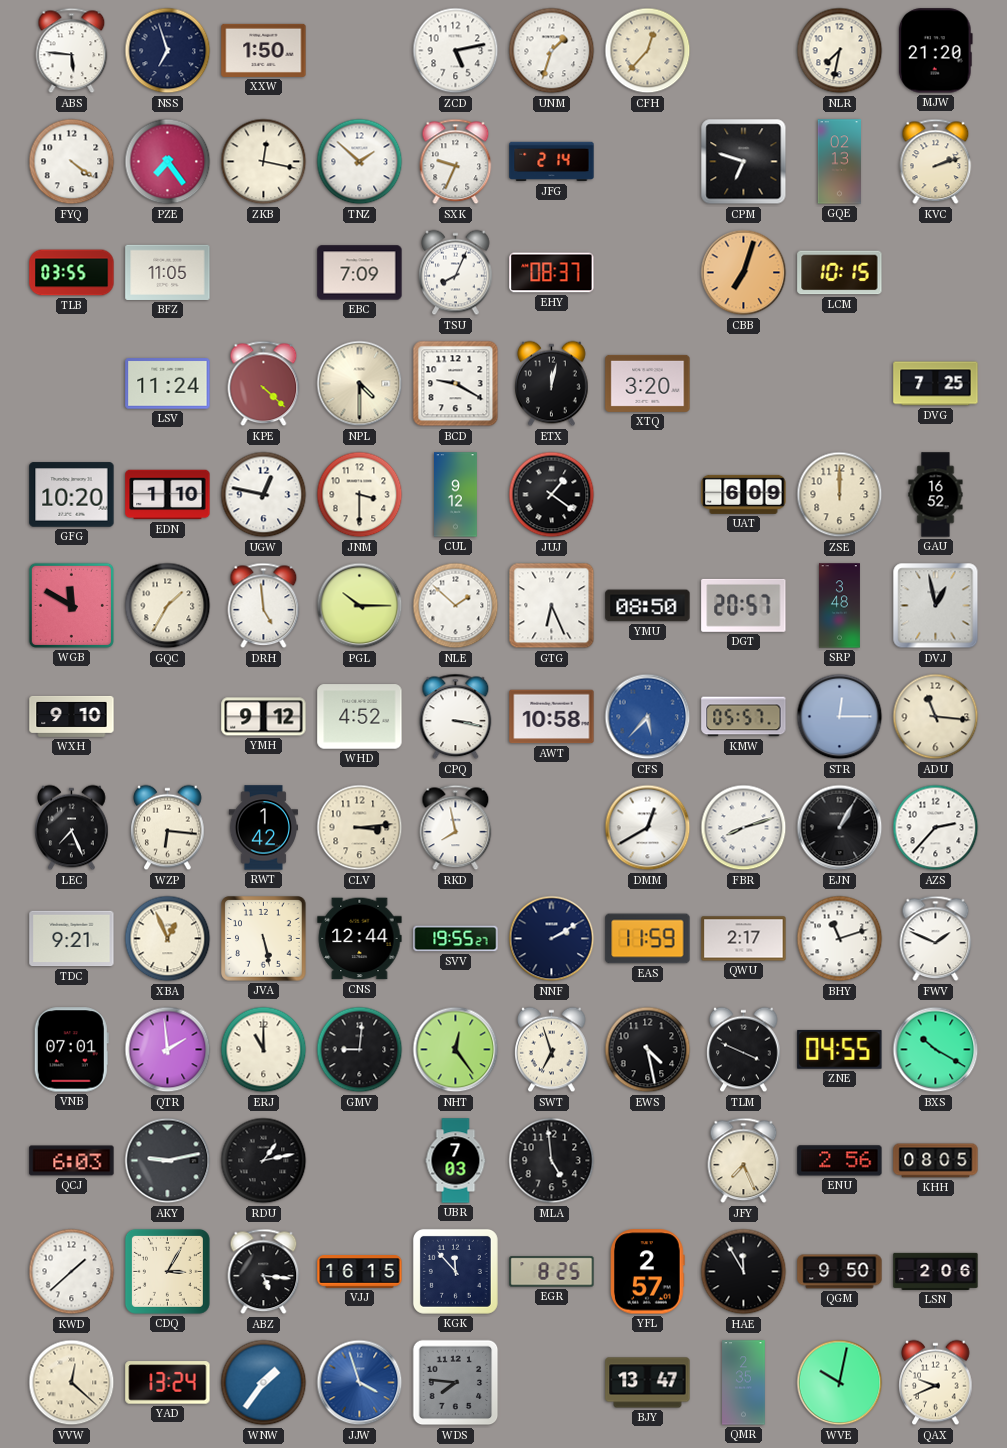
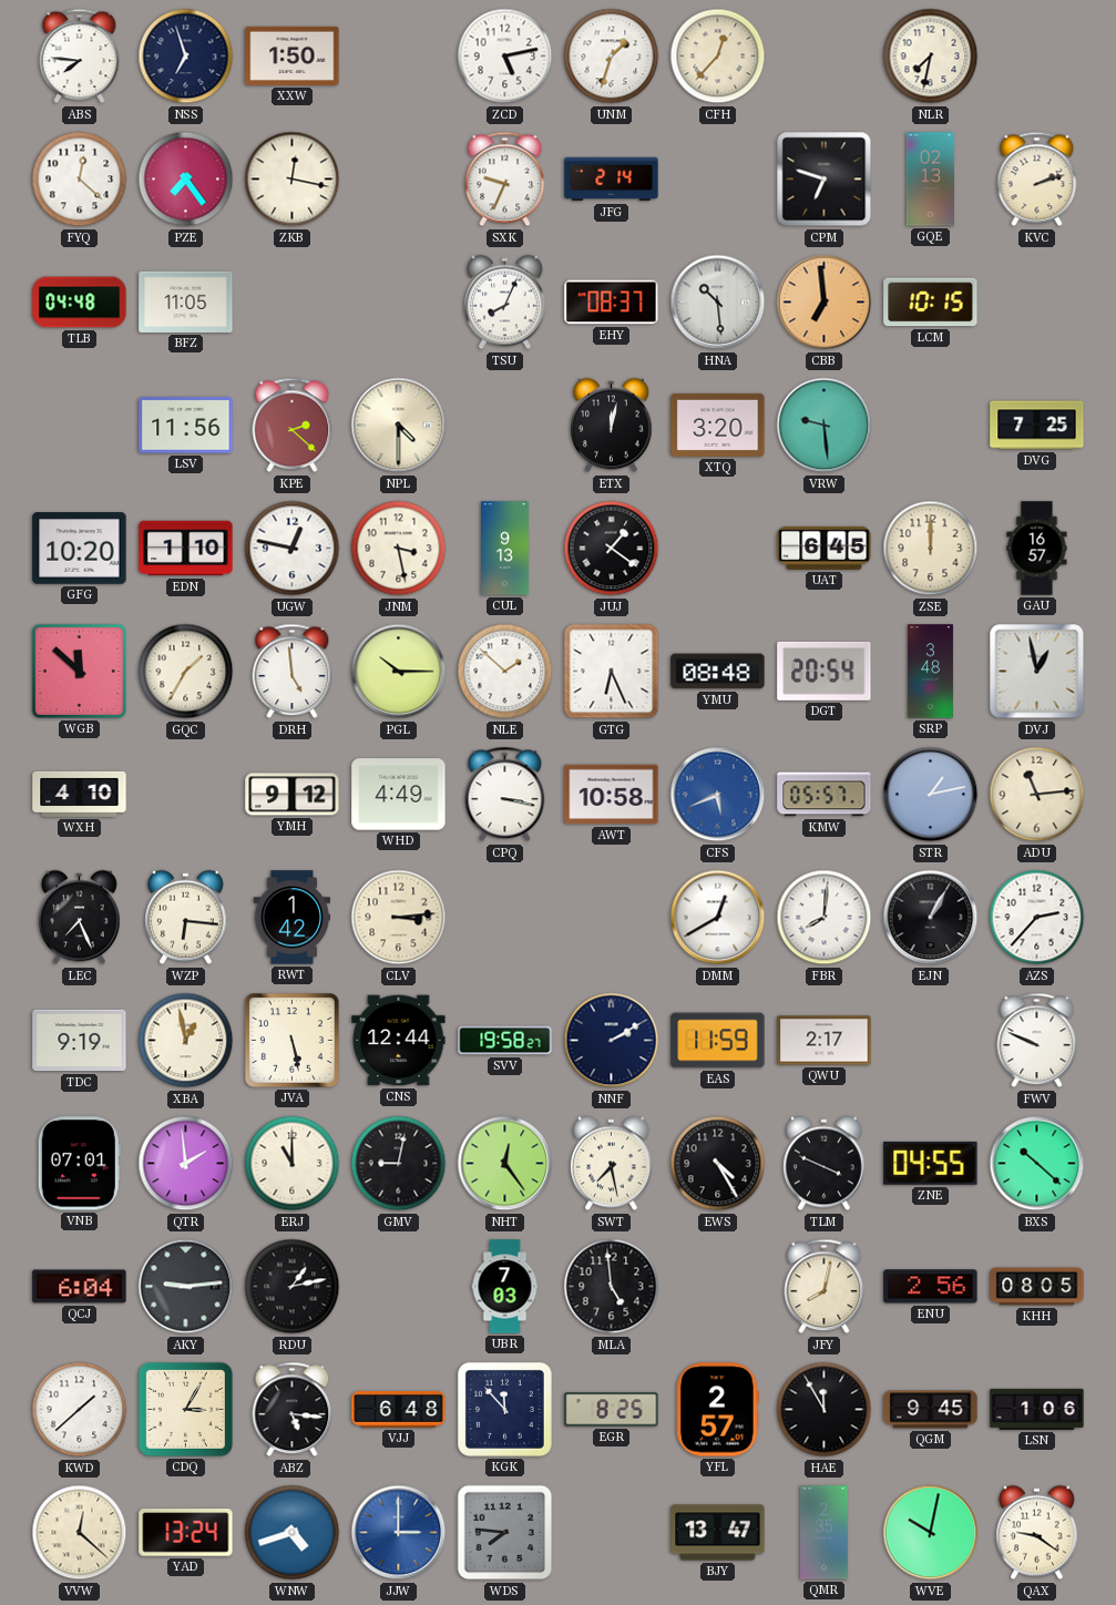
ABS: 5:46 -> 7:46
MJW: 21:20 -> none
FYQ: 4:21 -> 12:22
TNZ: 1:52 -> none
TLB: 03:55 -> 04:48
EBC: 7:09 -> none
HNA: none -> 10:29
CBB: 7:03 -> 6:59
LSV: 11:24 -> 11:56
KPE: 4:22 -> 2:22
BCD: 9:20 -> none
VRW: none -> 9:29
JNM: 3:30 -> 3:28
CUL: 9:12 -> 9:13
UAT: 6:09 -> 6:45
GAU: 16:52 -> 16:57
WGB: 11:50 -> 11:52
YMU: 08:50 -> 08:48
DGT: 20:57 -> 20:54
WXH: 9:10 -> 4:10
WHD: 4:52 -> 4:49
CFS: 5:37 -> 5:41
STR: 12:15 -> 1:13
ADU: 11:16 -> 11:14
RKD: 7:58 -> none
FBR: 8:12 -> 8:01
TDC: 9:21 -> 9:19
XBA: 12:56 -> 12:58
SVV: 19:55 -> 19:58
BHY: 11:12 -> none
FWV: 1:49 -> 9:49
GMV: 9:01 -> 9:02
SWT: 6:57 -> 7:28
EWS: 4:28 -> 4:25
BXS: 10:20 -> 10:22
QCJ: 6:03 -> 6:04
AKY: 9:13 -> 9:14
JFY: 7:26 -> 8:02
VJJ: 16:15 -> 6:48
QGM: 9:50 -> 9:45
LSN: 2:06 -> 1:06
WNW: 1:36 -> 4:42
JJW: 3:57 -> 3:00
QAX: 9:41 -> 9:21
